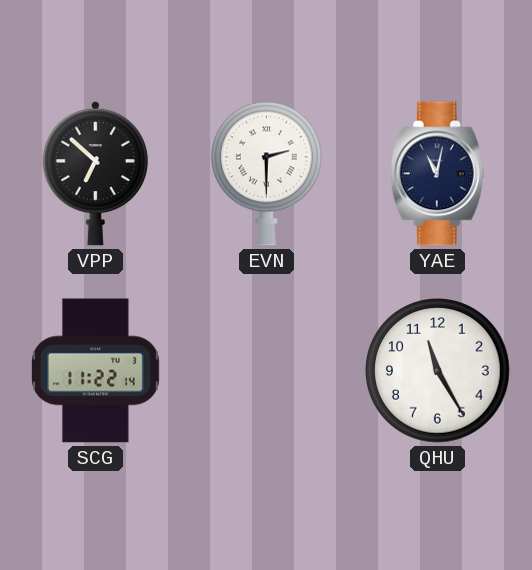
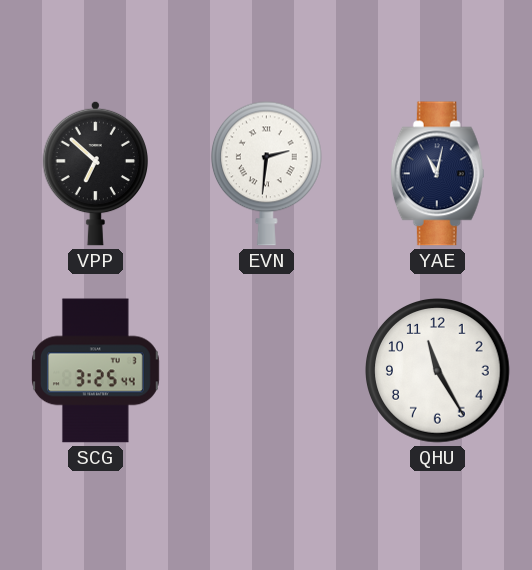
EVN: 2:30 -> 2:31
SCG: 11:22 -> 3:25
